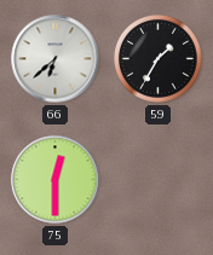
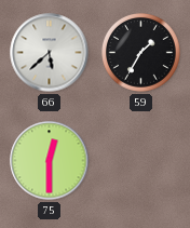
66: 6:38 -> 5:38
